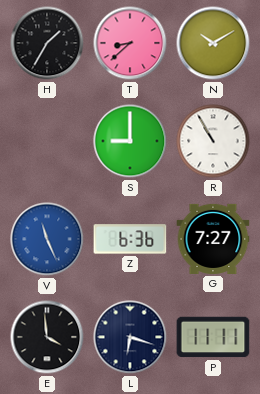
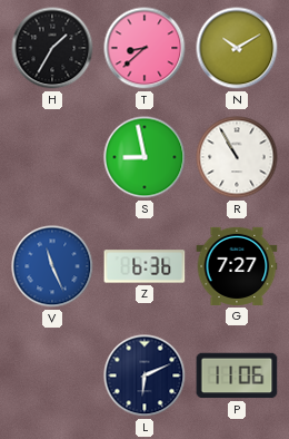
S: 9:00 -> 8:58
E: 3:59 -> none
L: 6:18 -> 6:11
P: 11:11 -> 11:06
